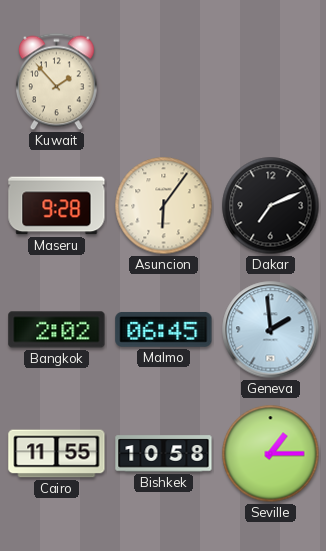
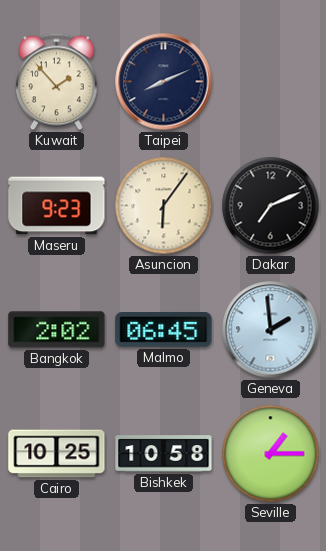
Taipei: none -> 8:11
Maseru: 9:28 -> 9:23
Cairo: 11:55 -> 10:25
